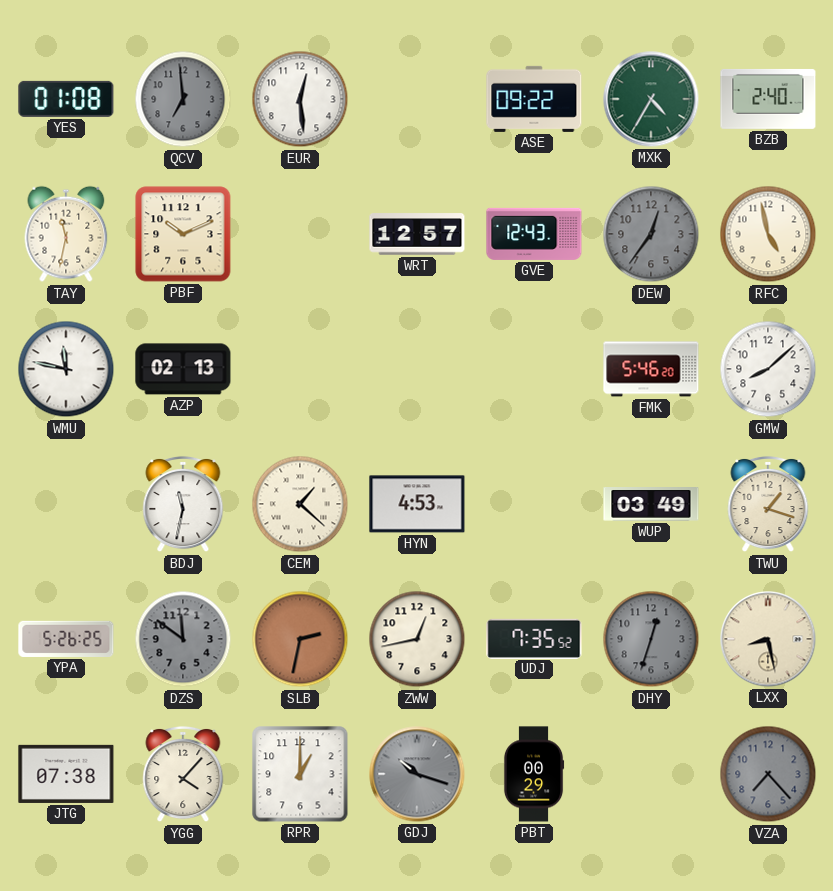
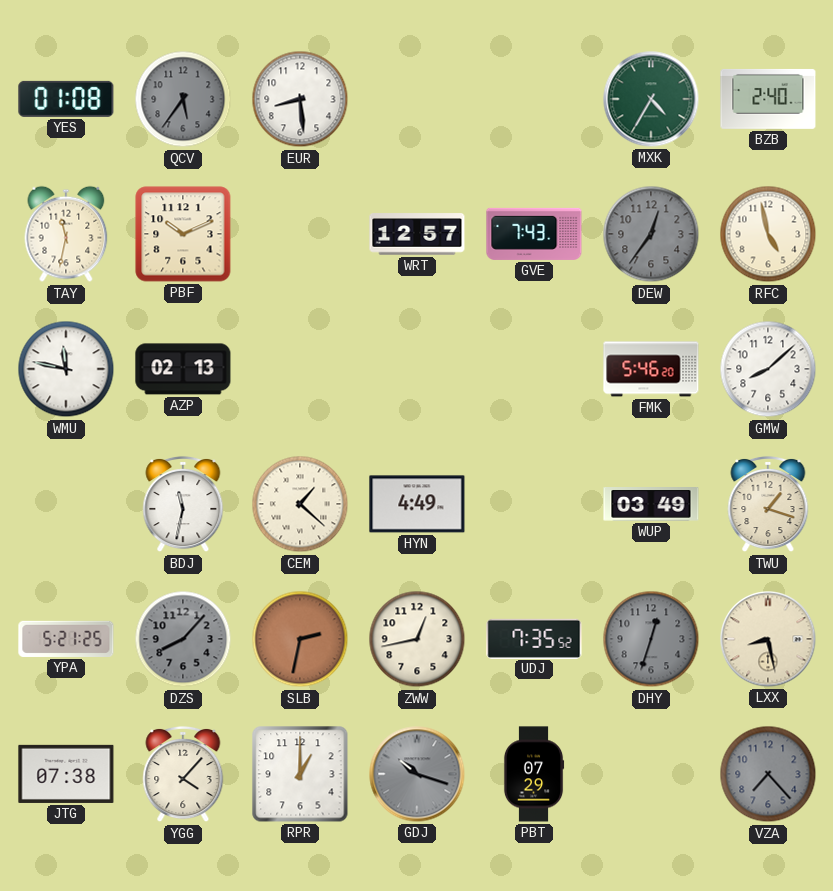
QCV: 6:59 -> 5:36
EUR: 12:29 -> 8:29
ASE: 09:22 -> none
GVE: 12:43 -> 7:43
HYN: 4:53 -> 4:49
YPA: 5:26 -> 5:21
DZS: 11:51 -> 8:07
PBT: 00:29 -> 07:29
